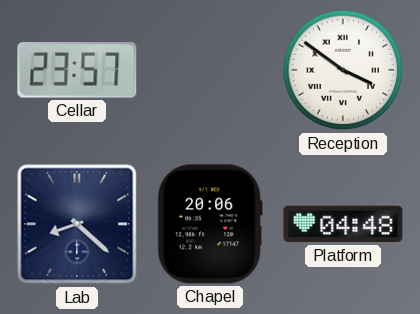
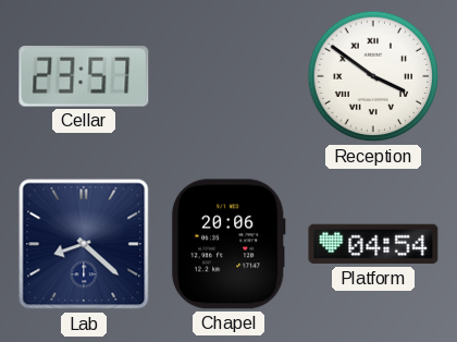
Platform: 04:48 -> 04:54
